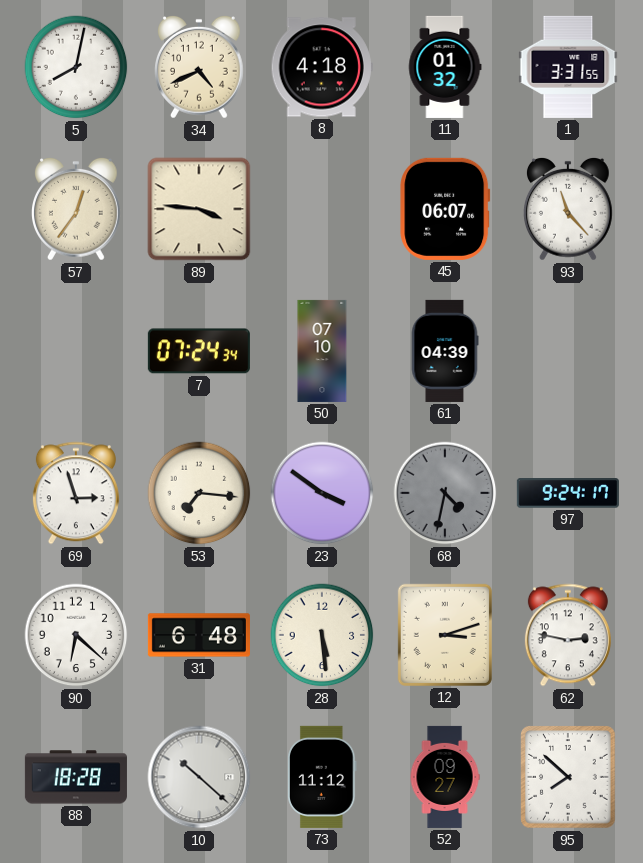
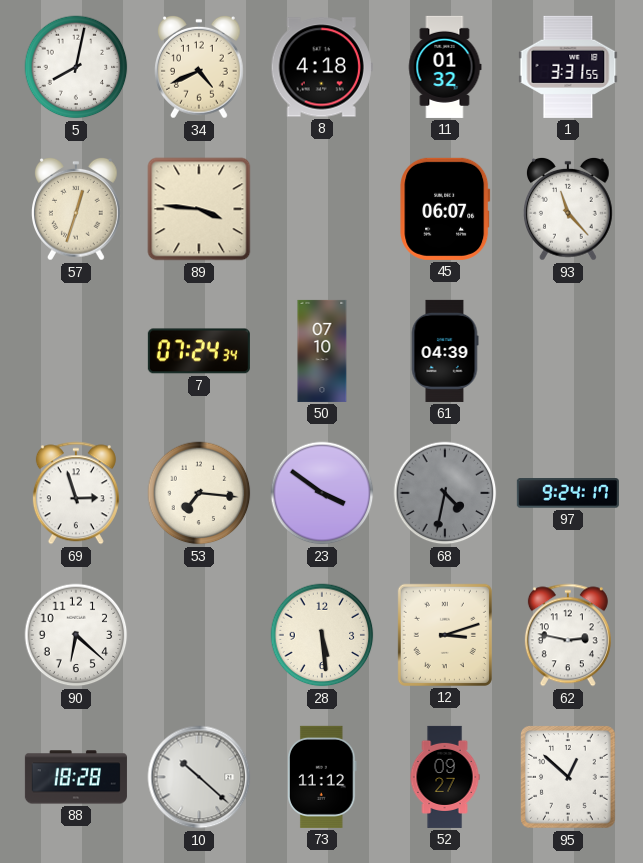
57: 12:36 -> 12:33
31: 6:48 -> none
95: 7:52 -> 12:52
